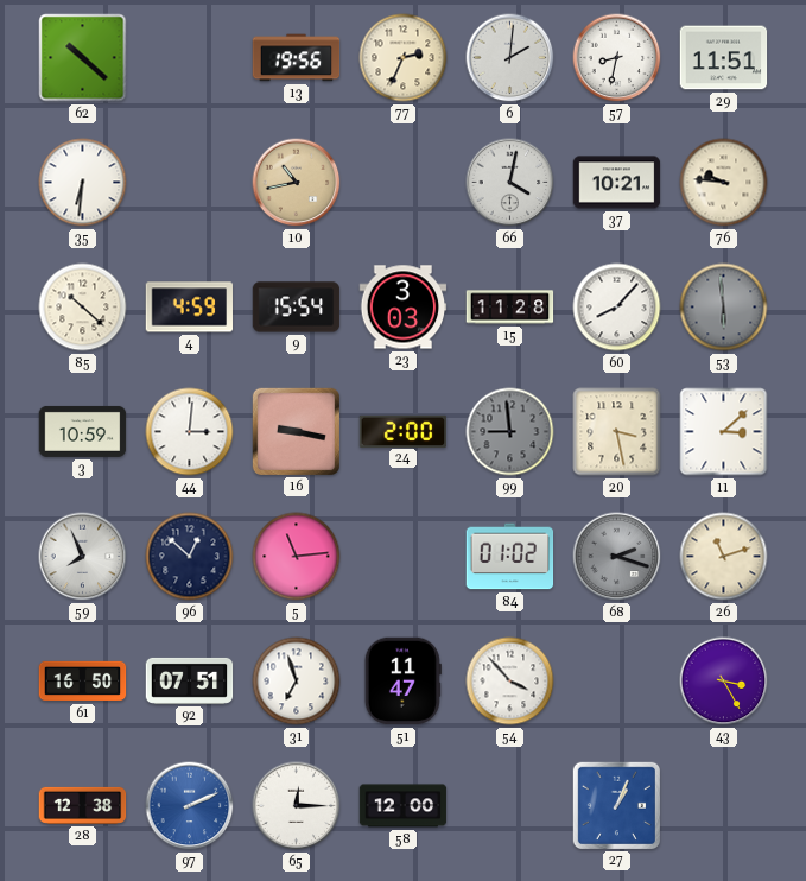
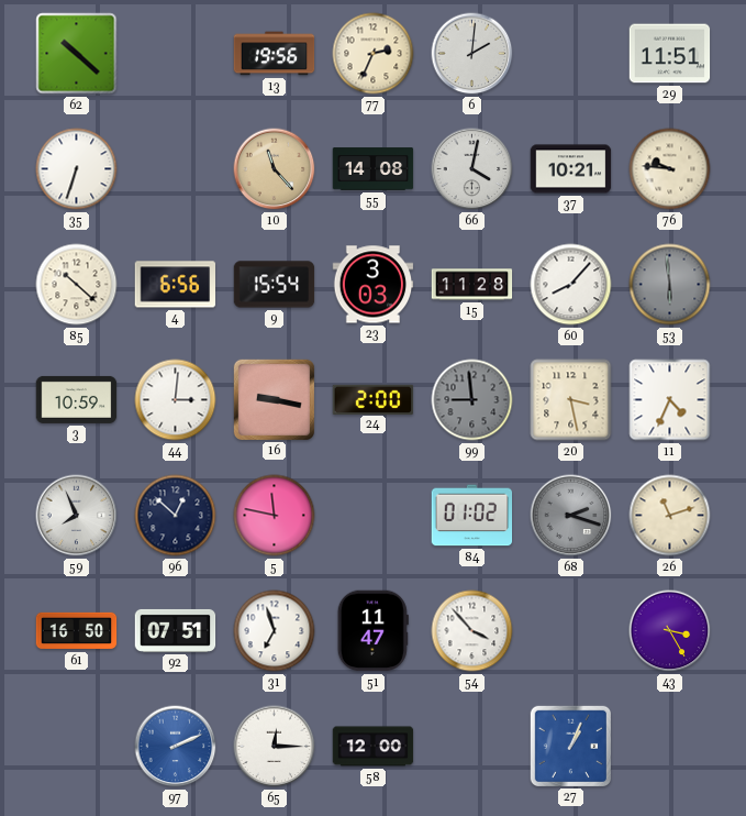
57: 8:32 -> none
35: 6:31 -> 6:33
10: 10:43 -> 11:23
55: none -> 14:08
4: 4:59 -> 6:56
11: 3:08 -> 4:34
5: 11:14 -> 11:47
28: 12:38 -> none
